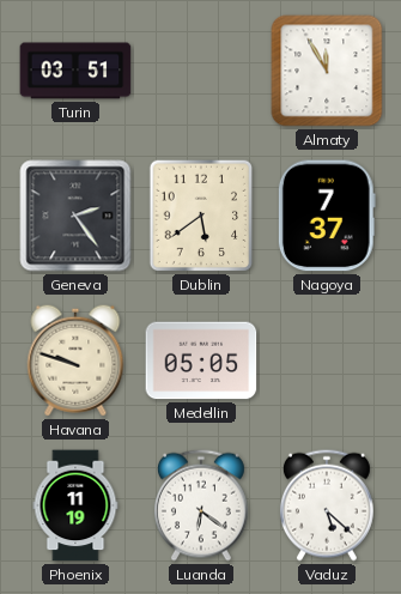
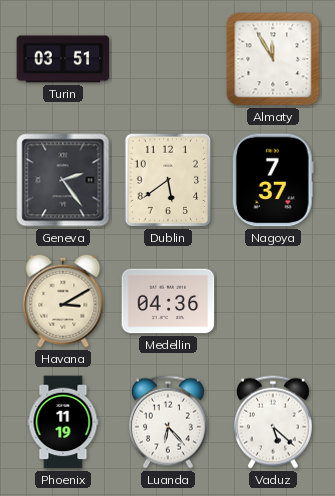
Havana: 9:48 -> 3:10
Medellin: 05:05 -> 04:36
Luanda: 6:21 -> 6:23
